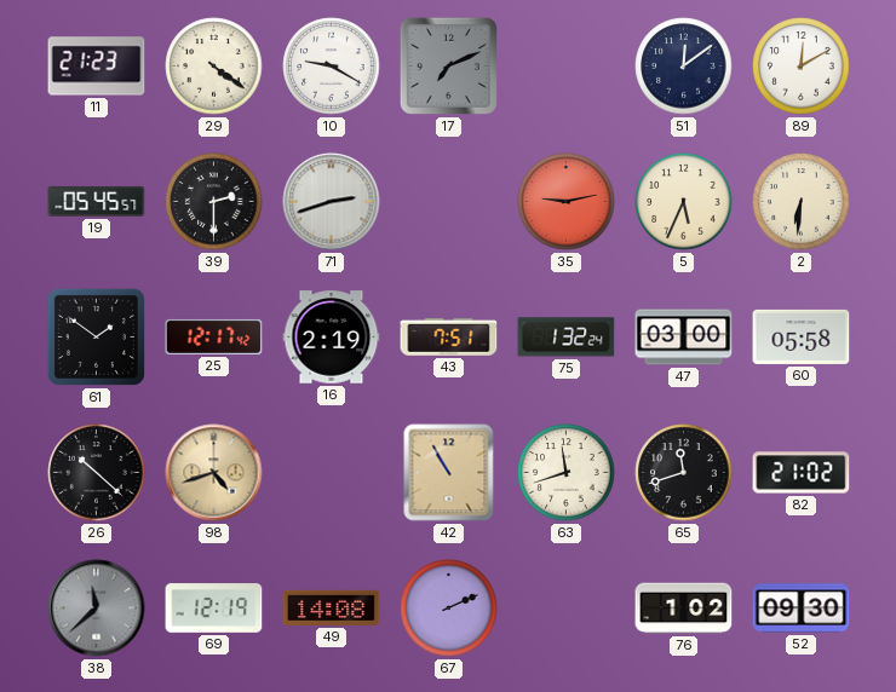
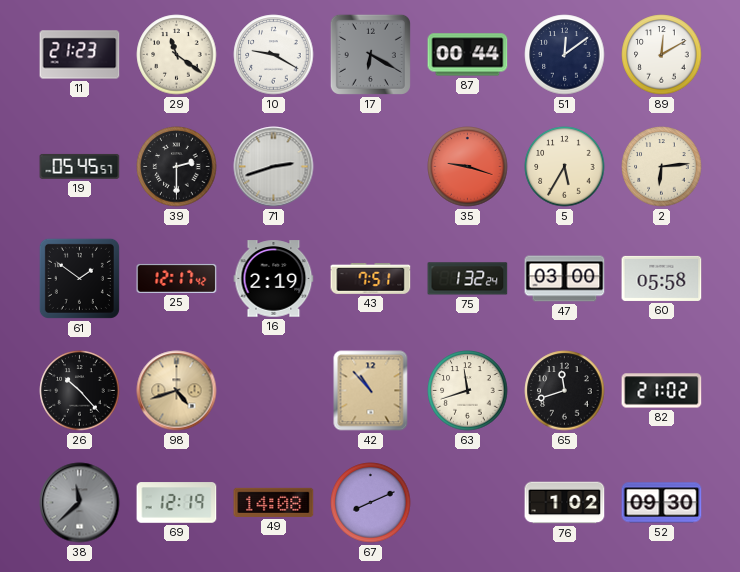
29: 4:21 -> 11:21
17: 7:11 -> 6:20
87: none -> 00:44
35: 9:13 -> 9:18
5: 5:34 -> 5:35
2: 6:31 -> 6:14
26: 10:22 -> 10:23
42: 10:55 -> 10:53
67: 2:11 -> 8:11
